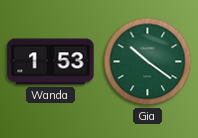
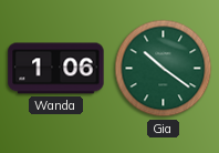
Wanda: 1:53 -> 1:06
